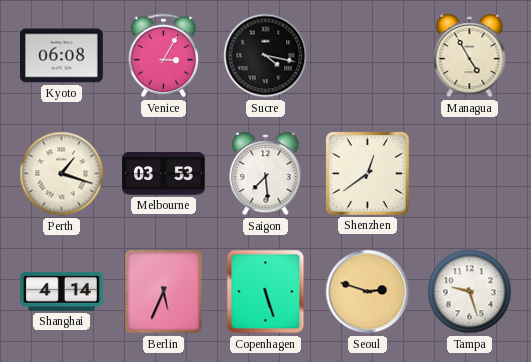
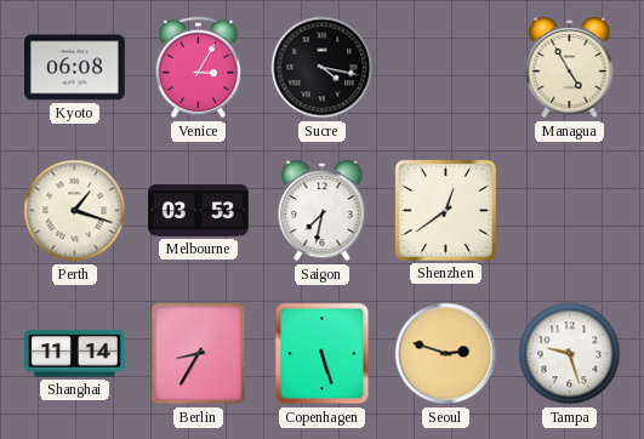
Saigon: 7:29 -> 7:32
Shanghai: 4:14 -> 11:14
Berlin: 5:34 -> 8:35
